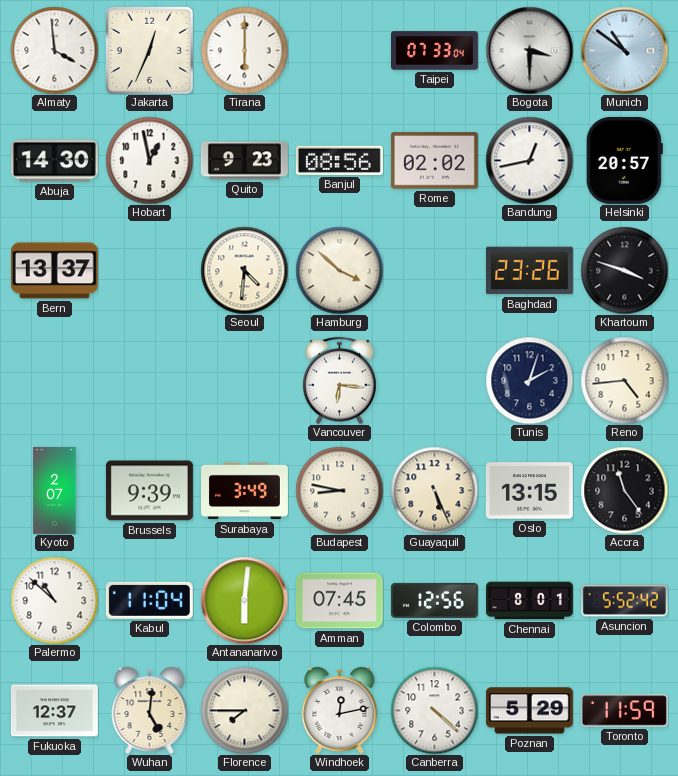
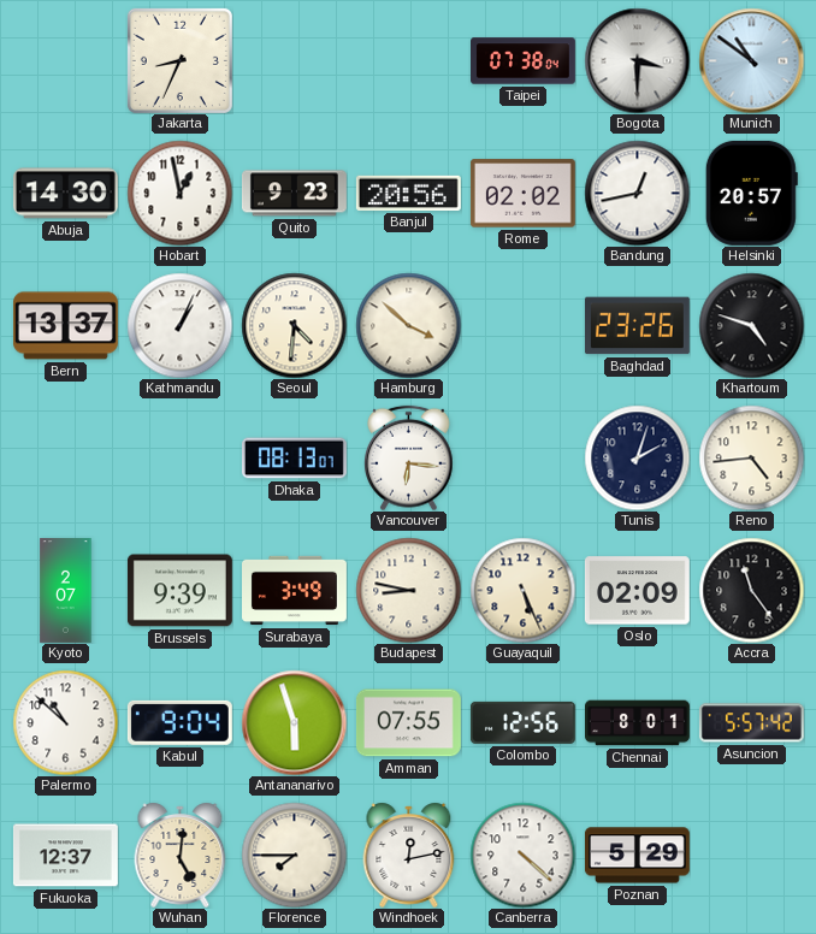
Almaty: 3:59 -> none
Jakarta: 12:34 -> 8:34
Tirana: 6:00 -> none
Taipei: 07:33 -> 07:38
Banjul: 08:56 -> 20:56
Kathmandu: none -> 1:04
Khartoum: 3:48 -> 4:48
Dhaka: none -> 08:13
Oslo: 13:15 -> 02:09
Kabul: 11:04 -> 9:04
Antananarivo: 6:01 -> 5:57
Amman: 07:45 -> 07:55
Asuncion: 5:52 -> 5:57
Toronto: 11:59 -> none
